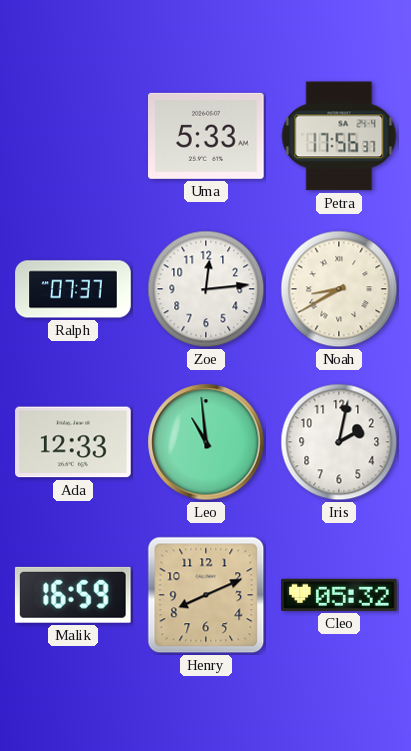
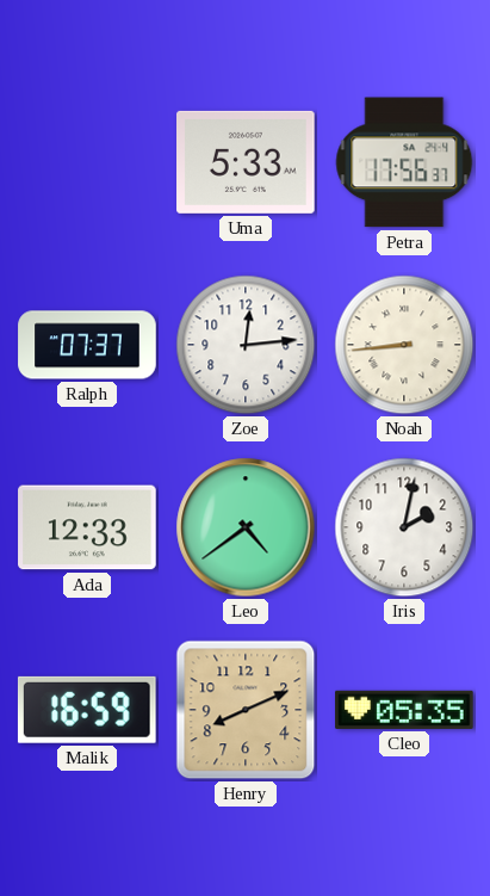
Noah: 8:40 -> 8:44
Leo: 10:59 -> 4:39
Cleo: 05:32 -> 05:35
